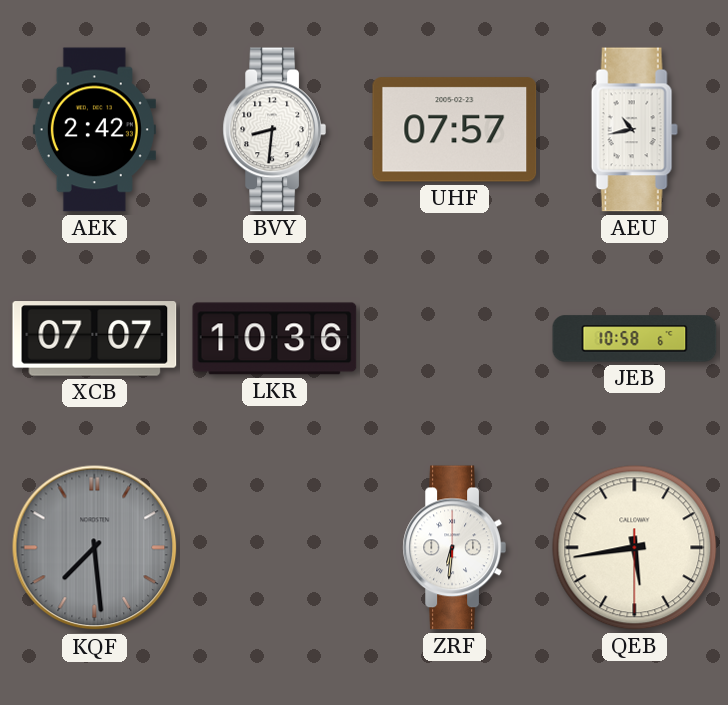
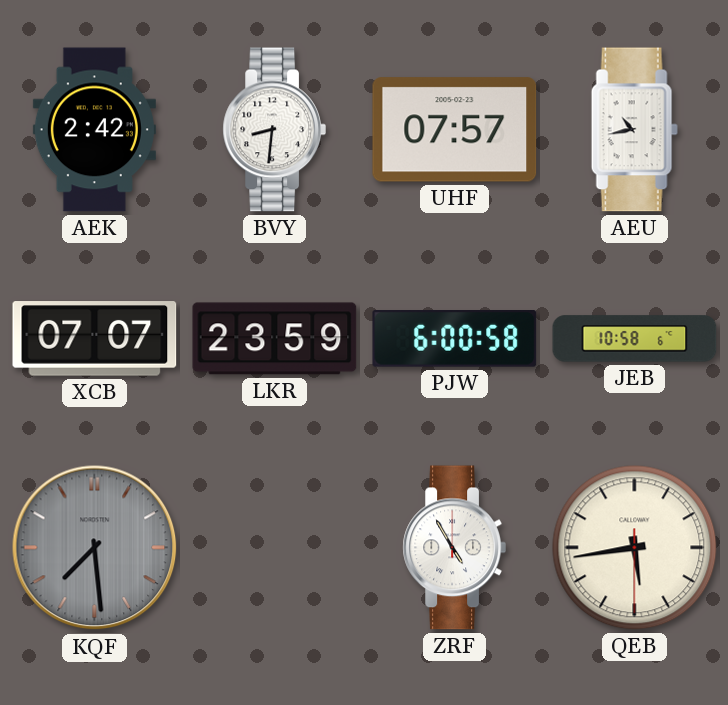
LKR: 10:36 -> 23:59
PJW: none -> 6:00
ZRF: 6:31 -> 4:55
